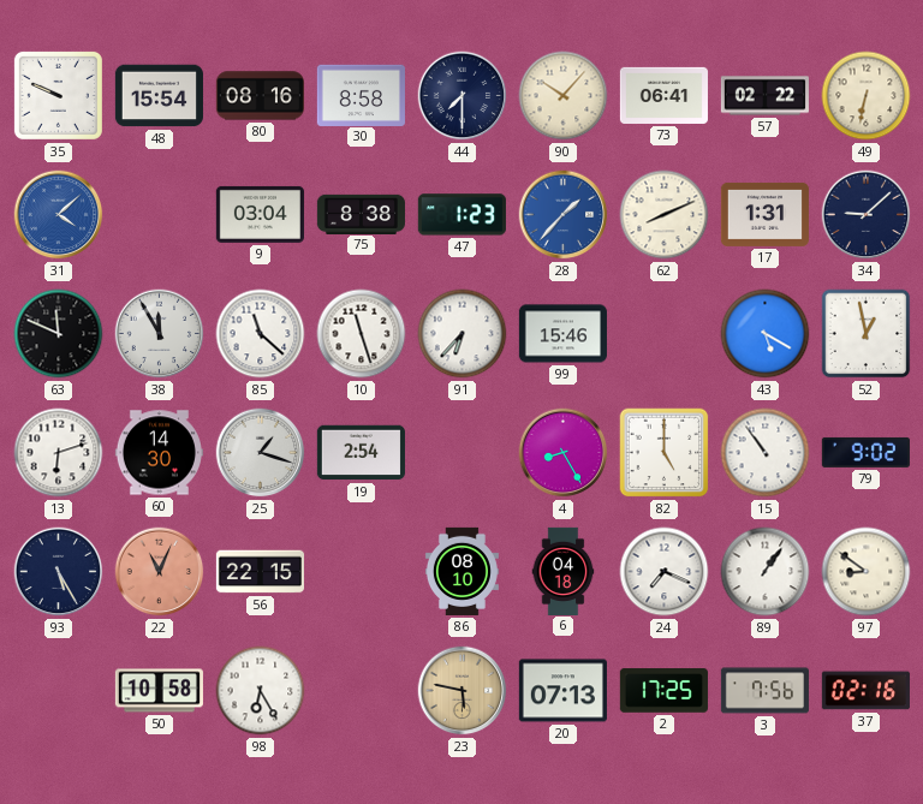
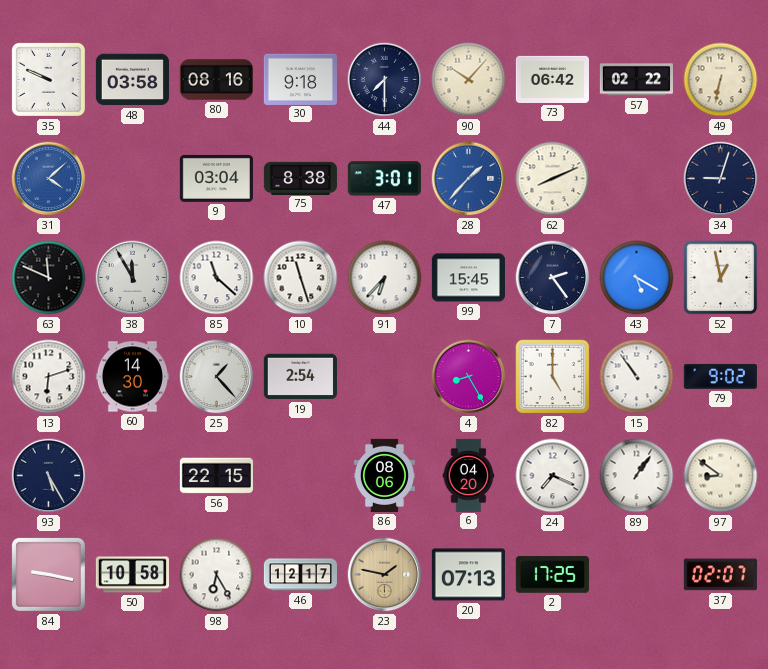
48: 15:54 -> 03:58
30: 8:58 -> 9:18
73: 06:41 -> 06:42
47: 1:23 -> 3:01
17: 1:31 -> none
34: 9:08 -> 9:03
99: 15:46 -> 15:45
7: none -> 2:24
25: 1:18 -> 1:23
22: 11:04 -> none
86: 08:10 -> 08:06
6: 04:18 -> 04:20
84: none -> 9:17
46: none -> 12:17
23: 5:47 -> 1:47
3: 7:56 -> none
37: 02:16 -> 02:07
